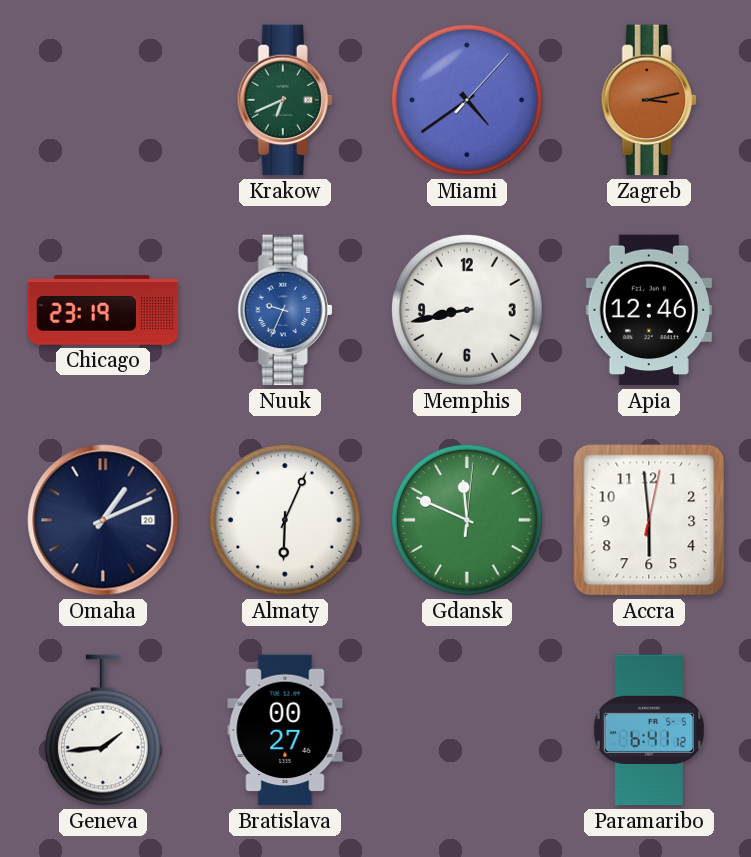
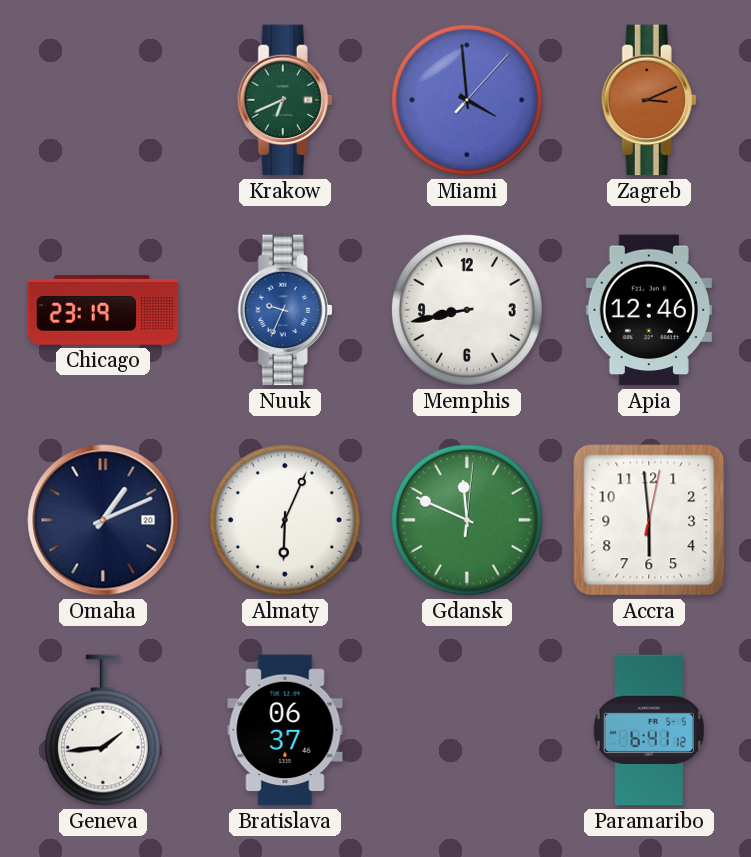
Miami: 4:39 -> 3:59
Zagreb: 3:13 -> 3:11
Bratislava: 00:27 -> 06:37
